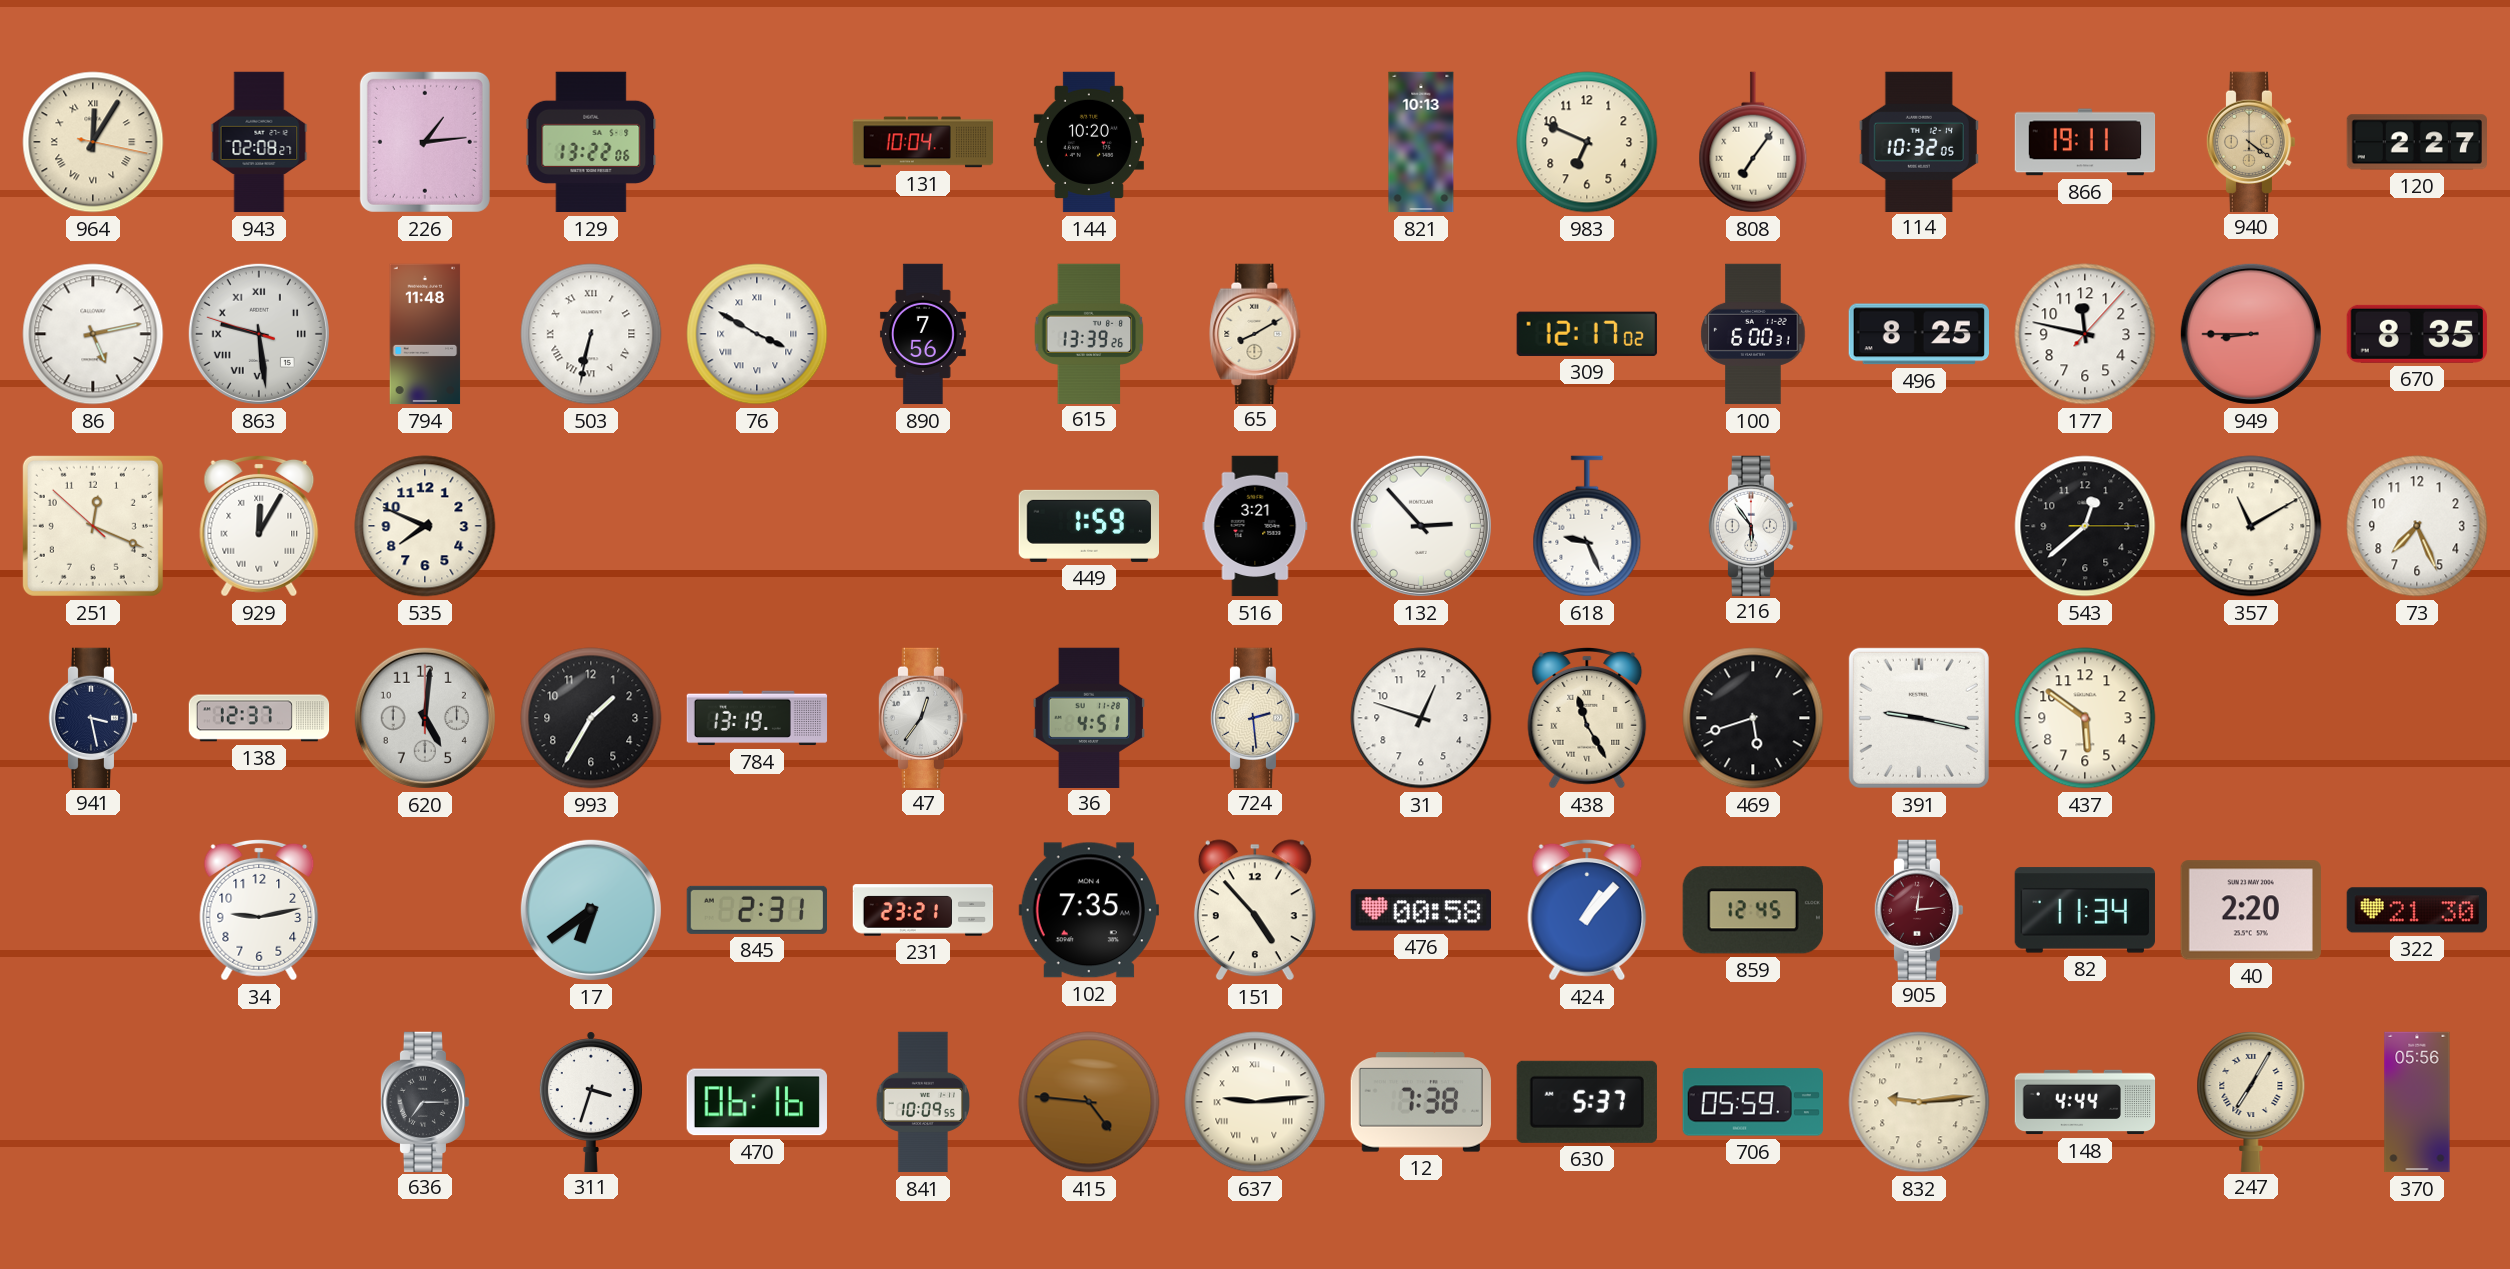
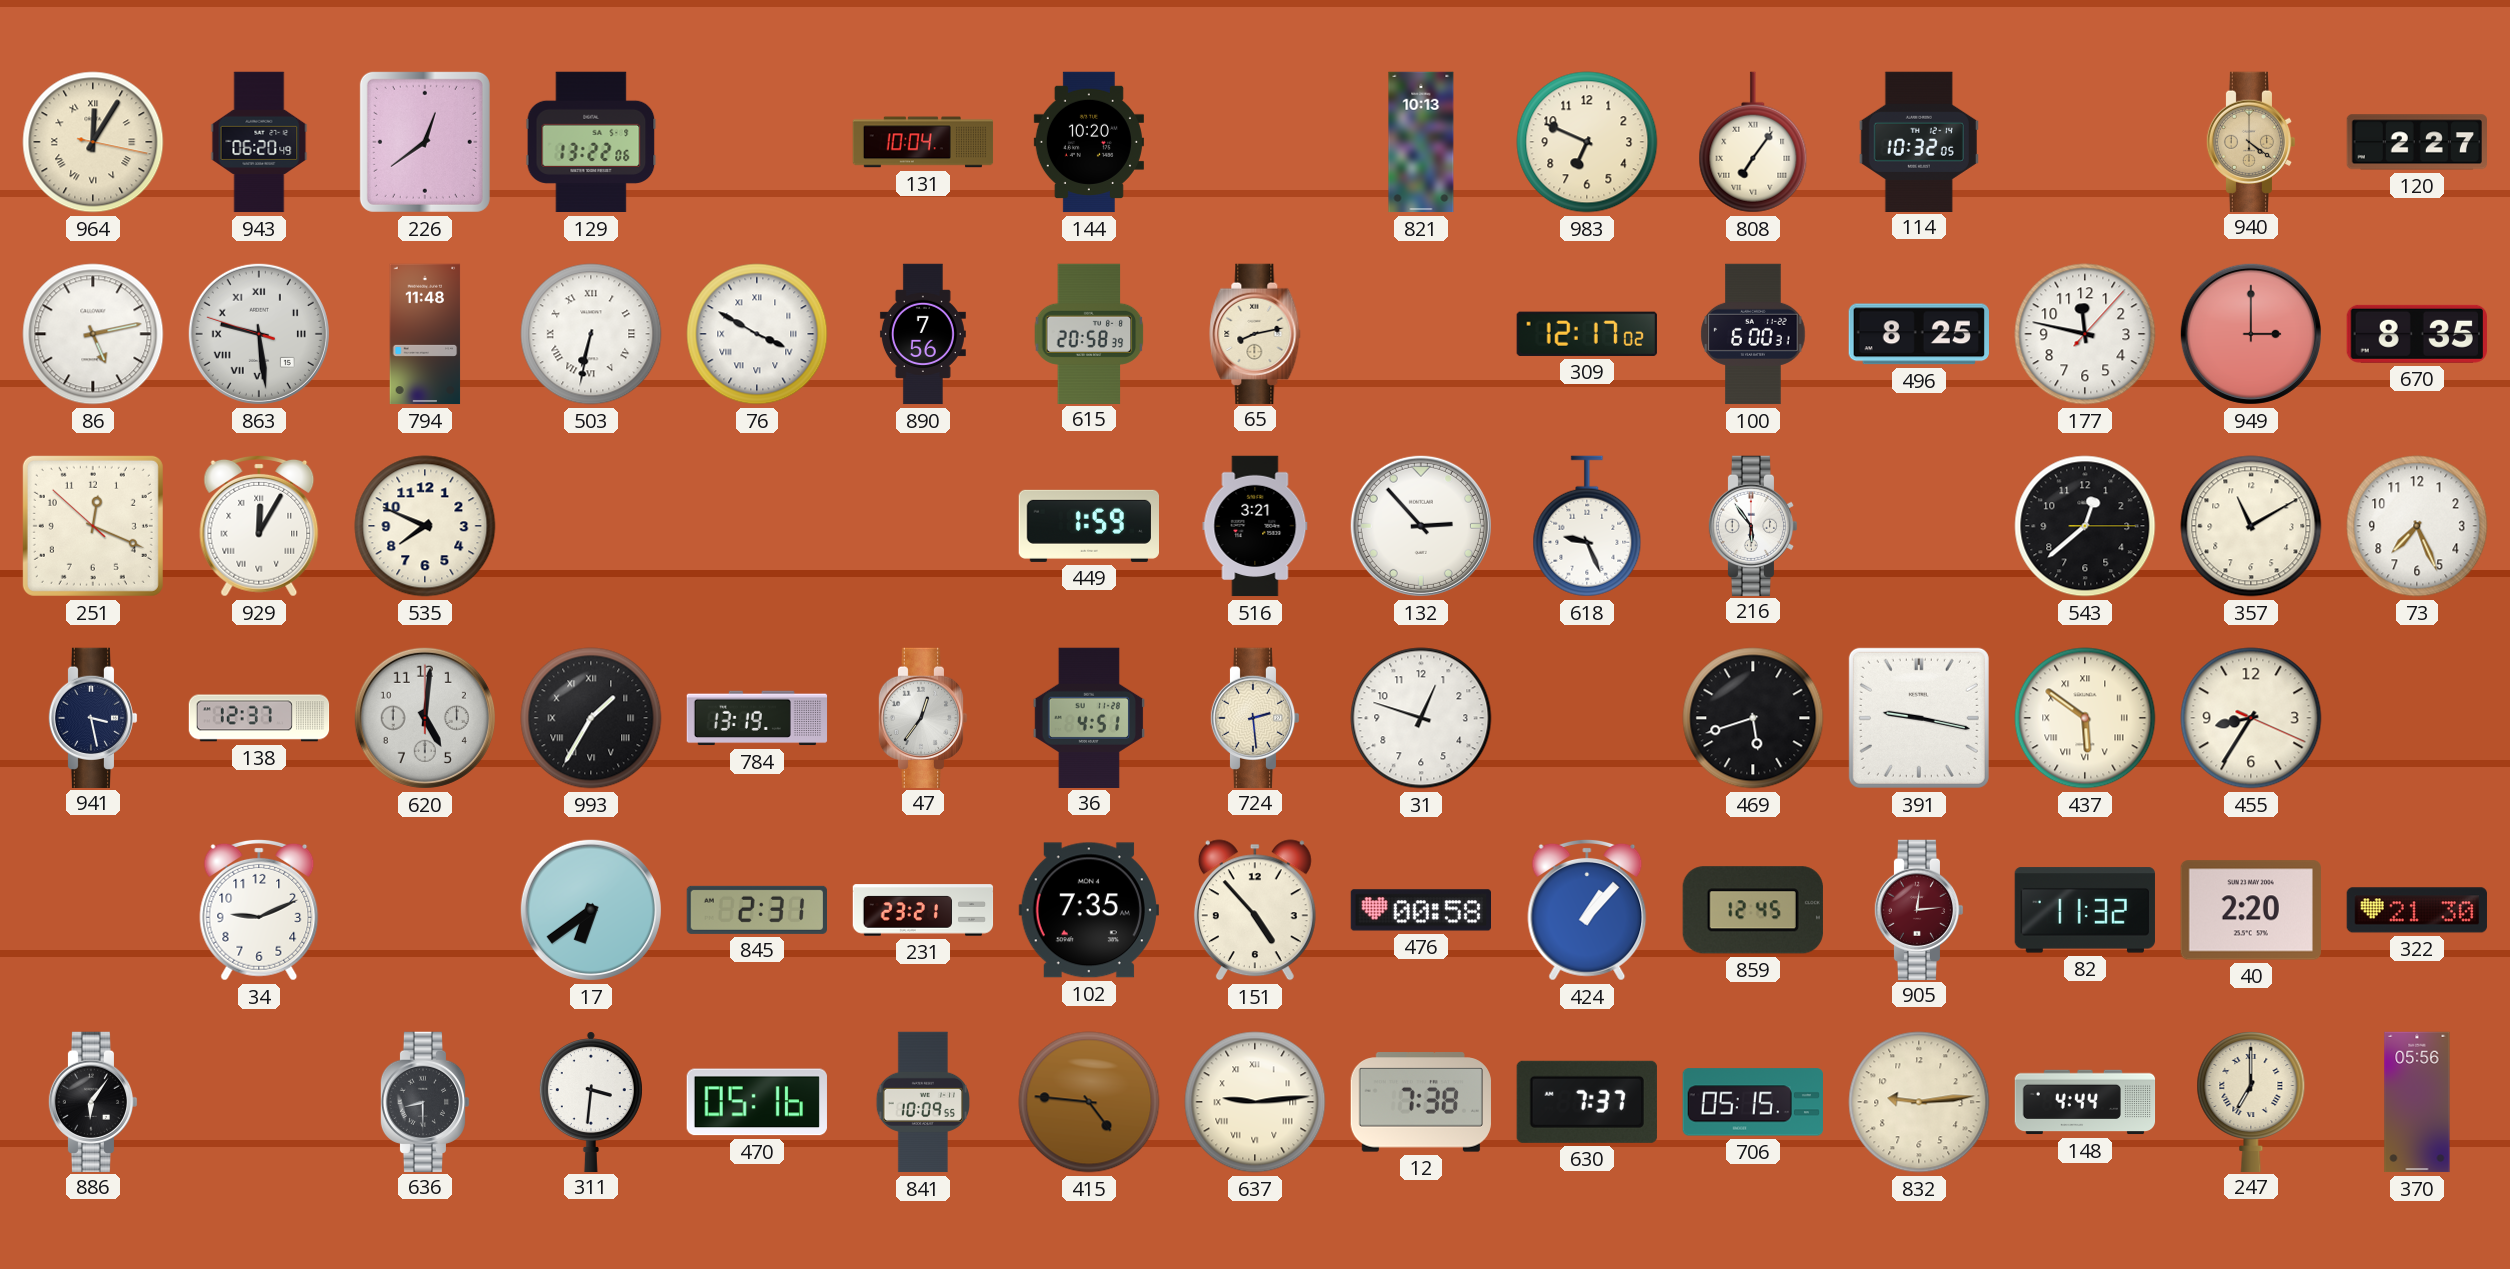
943: 02:08 -> 06:20
226: 1:14 -> 12:39
866: 19:11 -> none
615: 13:39 -> 20:58
65: 8:10 -> 8:13
949: 8:45 -> 3:00
993 numerals: Arabic -> Roman
438: 11:25 -> none
437 numerals: Arabic -> Roman
455: none -> 8:35
34: 9:13 -> 9:11
82: 11:34 -> 11:32
886: none -> 6:06
636: 7:15 -> 8:30
311: 3:33 -> 3:31
470: 06:16 -> 05:16
630: 5:37 -> 7:37
706: 05:59 -> 05:15
247: 7:05 -> 7:00
